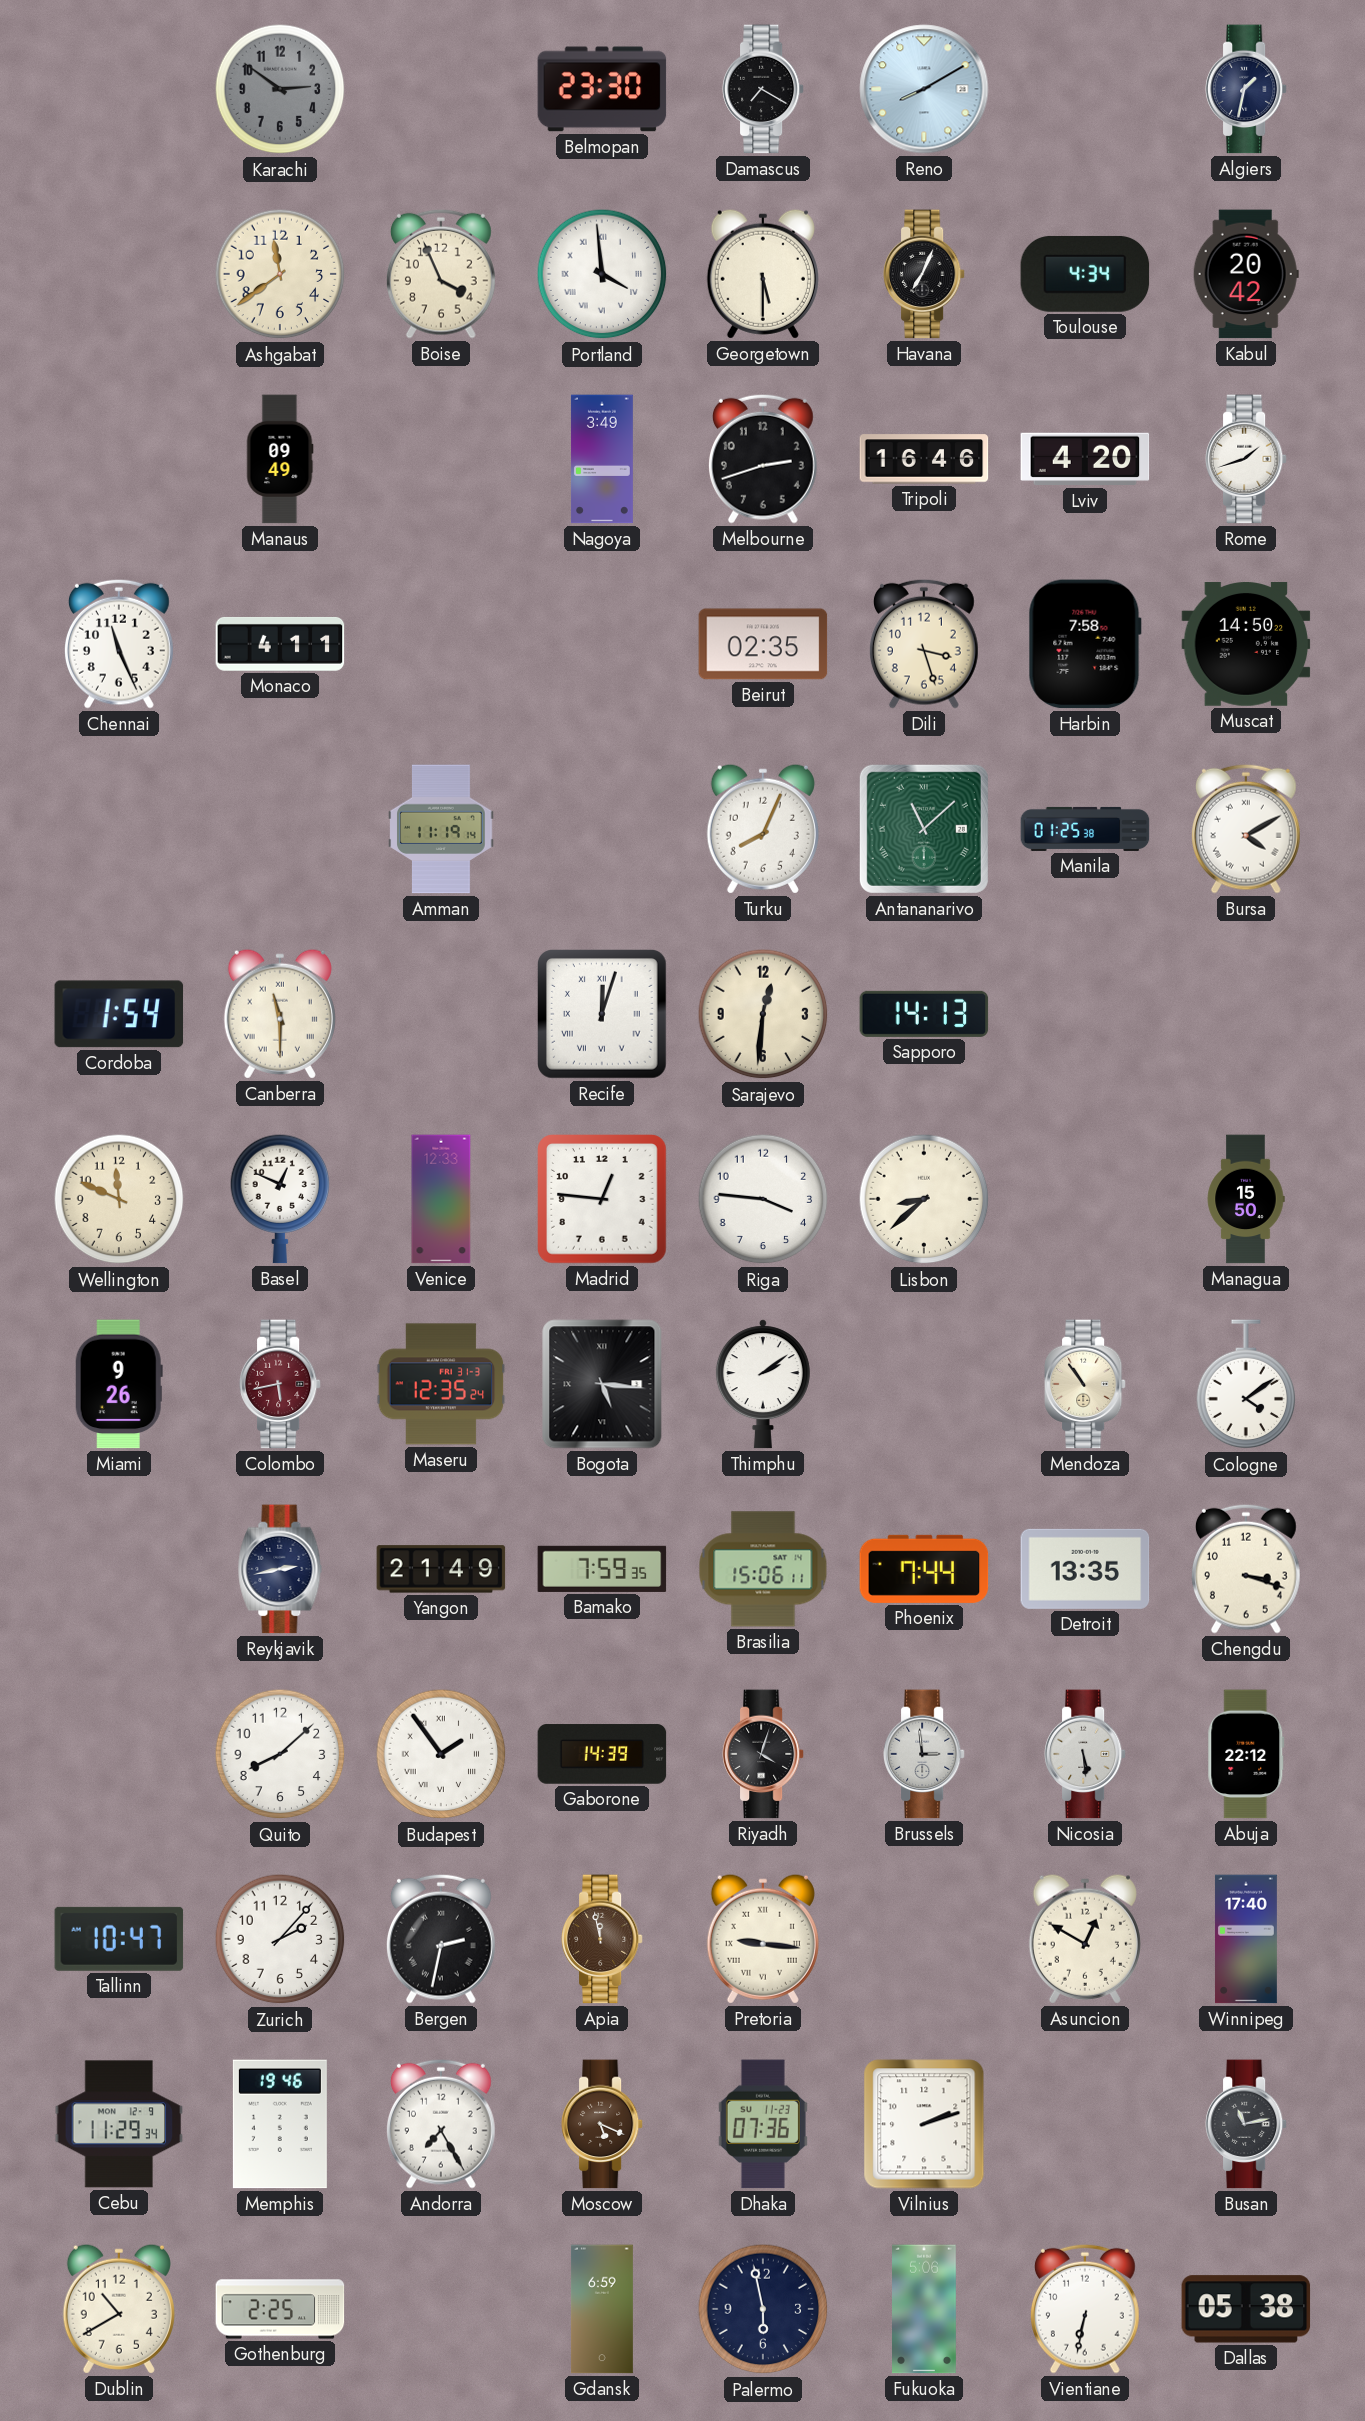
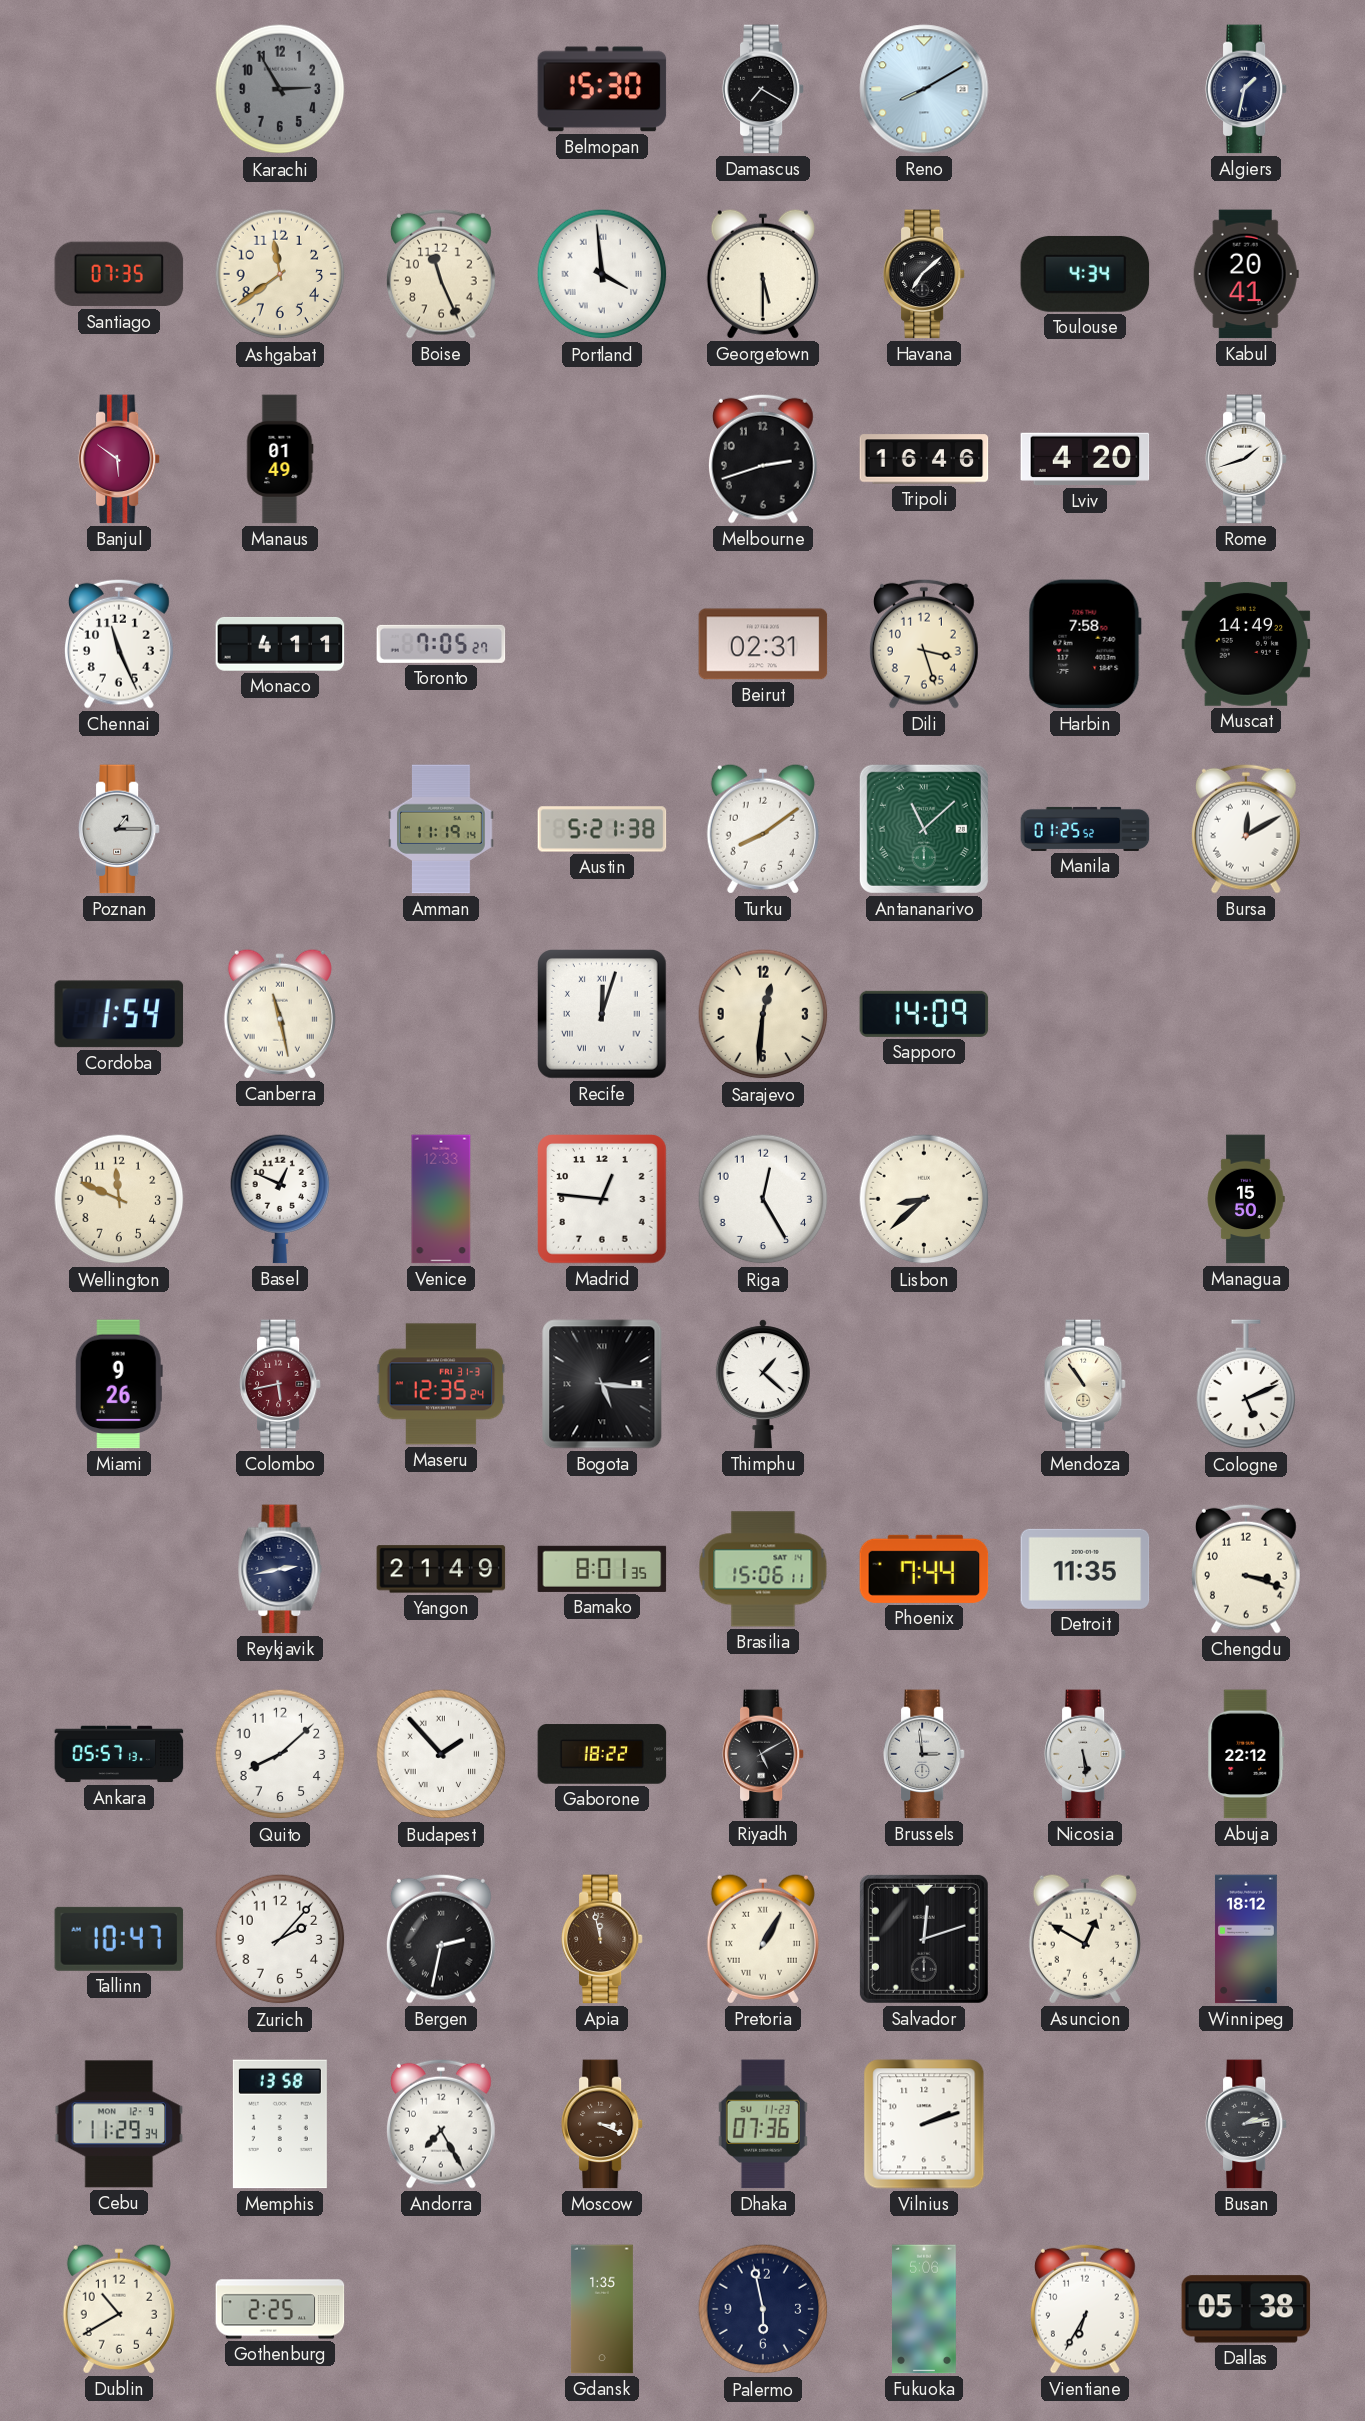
Karachi: 2:51 -> 2:55
Belmopan: 23:30 -> 15:30
Santiago: none -> 07:35
Boise: 3:56 -> 11:26
Havana: 7:04 -> 7:08
Kabul: 20:42 -> 20:41
Banjul: none -> 5:51
Manaus: 09:49 -> 01:49
Nagoya: 3:49 -> none
Toronto: none -> 7:05
Beirut: 02:35 -> 02:31
Muscat: 14:50 -> 14:49
Poznan: none -> 1:15
Austin: none -> 5:21
Turku: 8:04 -> 8:09
Manila: 01:25:38 -> 01:25:52
Bursa: 4:10 -> 12:10
Canberra: 11:30 -> 11:28
Sapporo: 14:13 -> 14:09
Riga: 3:46 -> 12:25
Thimphu: 2:09 -> 1:22
Cologne: 4:09 -> 5:11
Bamako: 7:59 -> 8:01
Detroit: 13:35 -> 11:35
Ankara: none -> 05:57
Budapest: 1:54 -> 1:53
Gaborone: 14:39 -> 18:22
Riyadh: 4:03 -> 5:10
Pretoria: 9:16 -> 1:05
Salvador: none -> 12:12
Winnipeg: 17:40 -> 18:12
Memphis: 19:46 -> 13:58
Moscow: 5:19 -> 3:19
Busan: 11:13 -> 2:13
Gdansk: 6:59 -> 1:35
Vientiane: 6:32 -> 6:35
